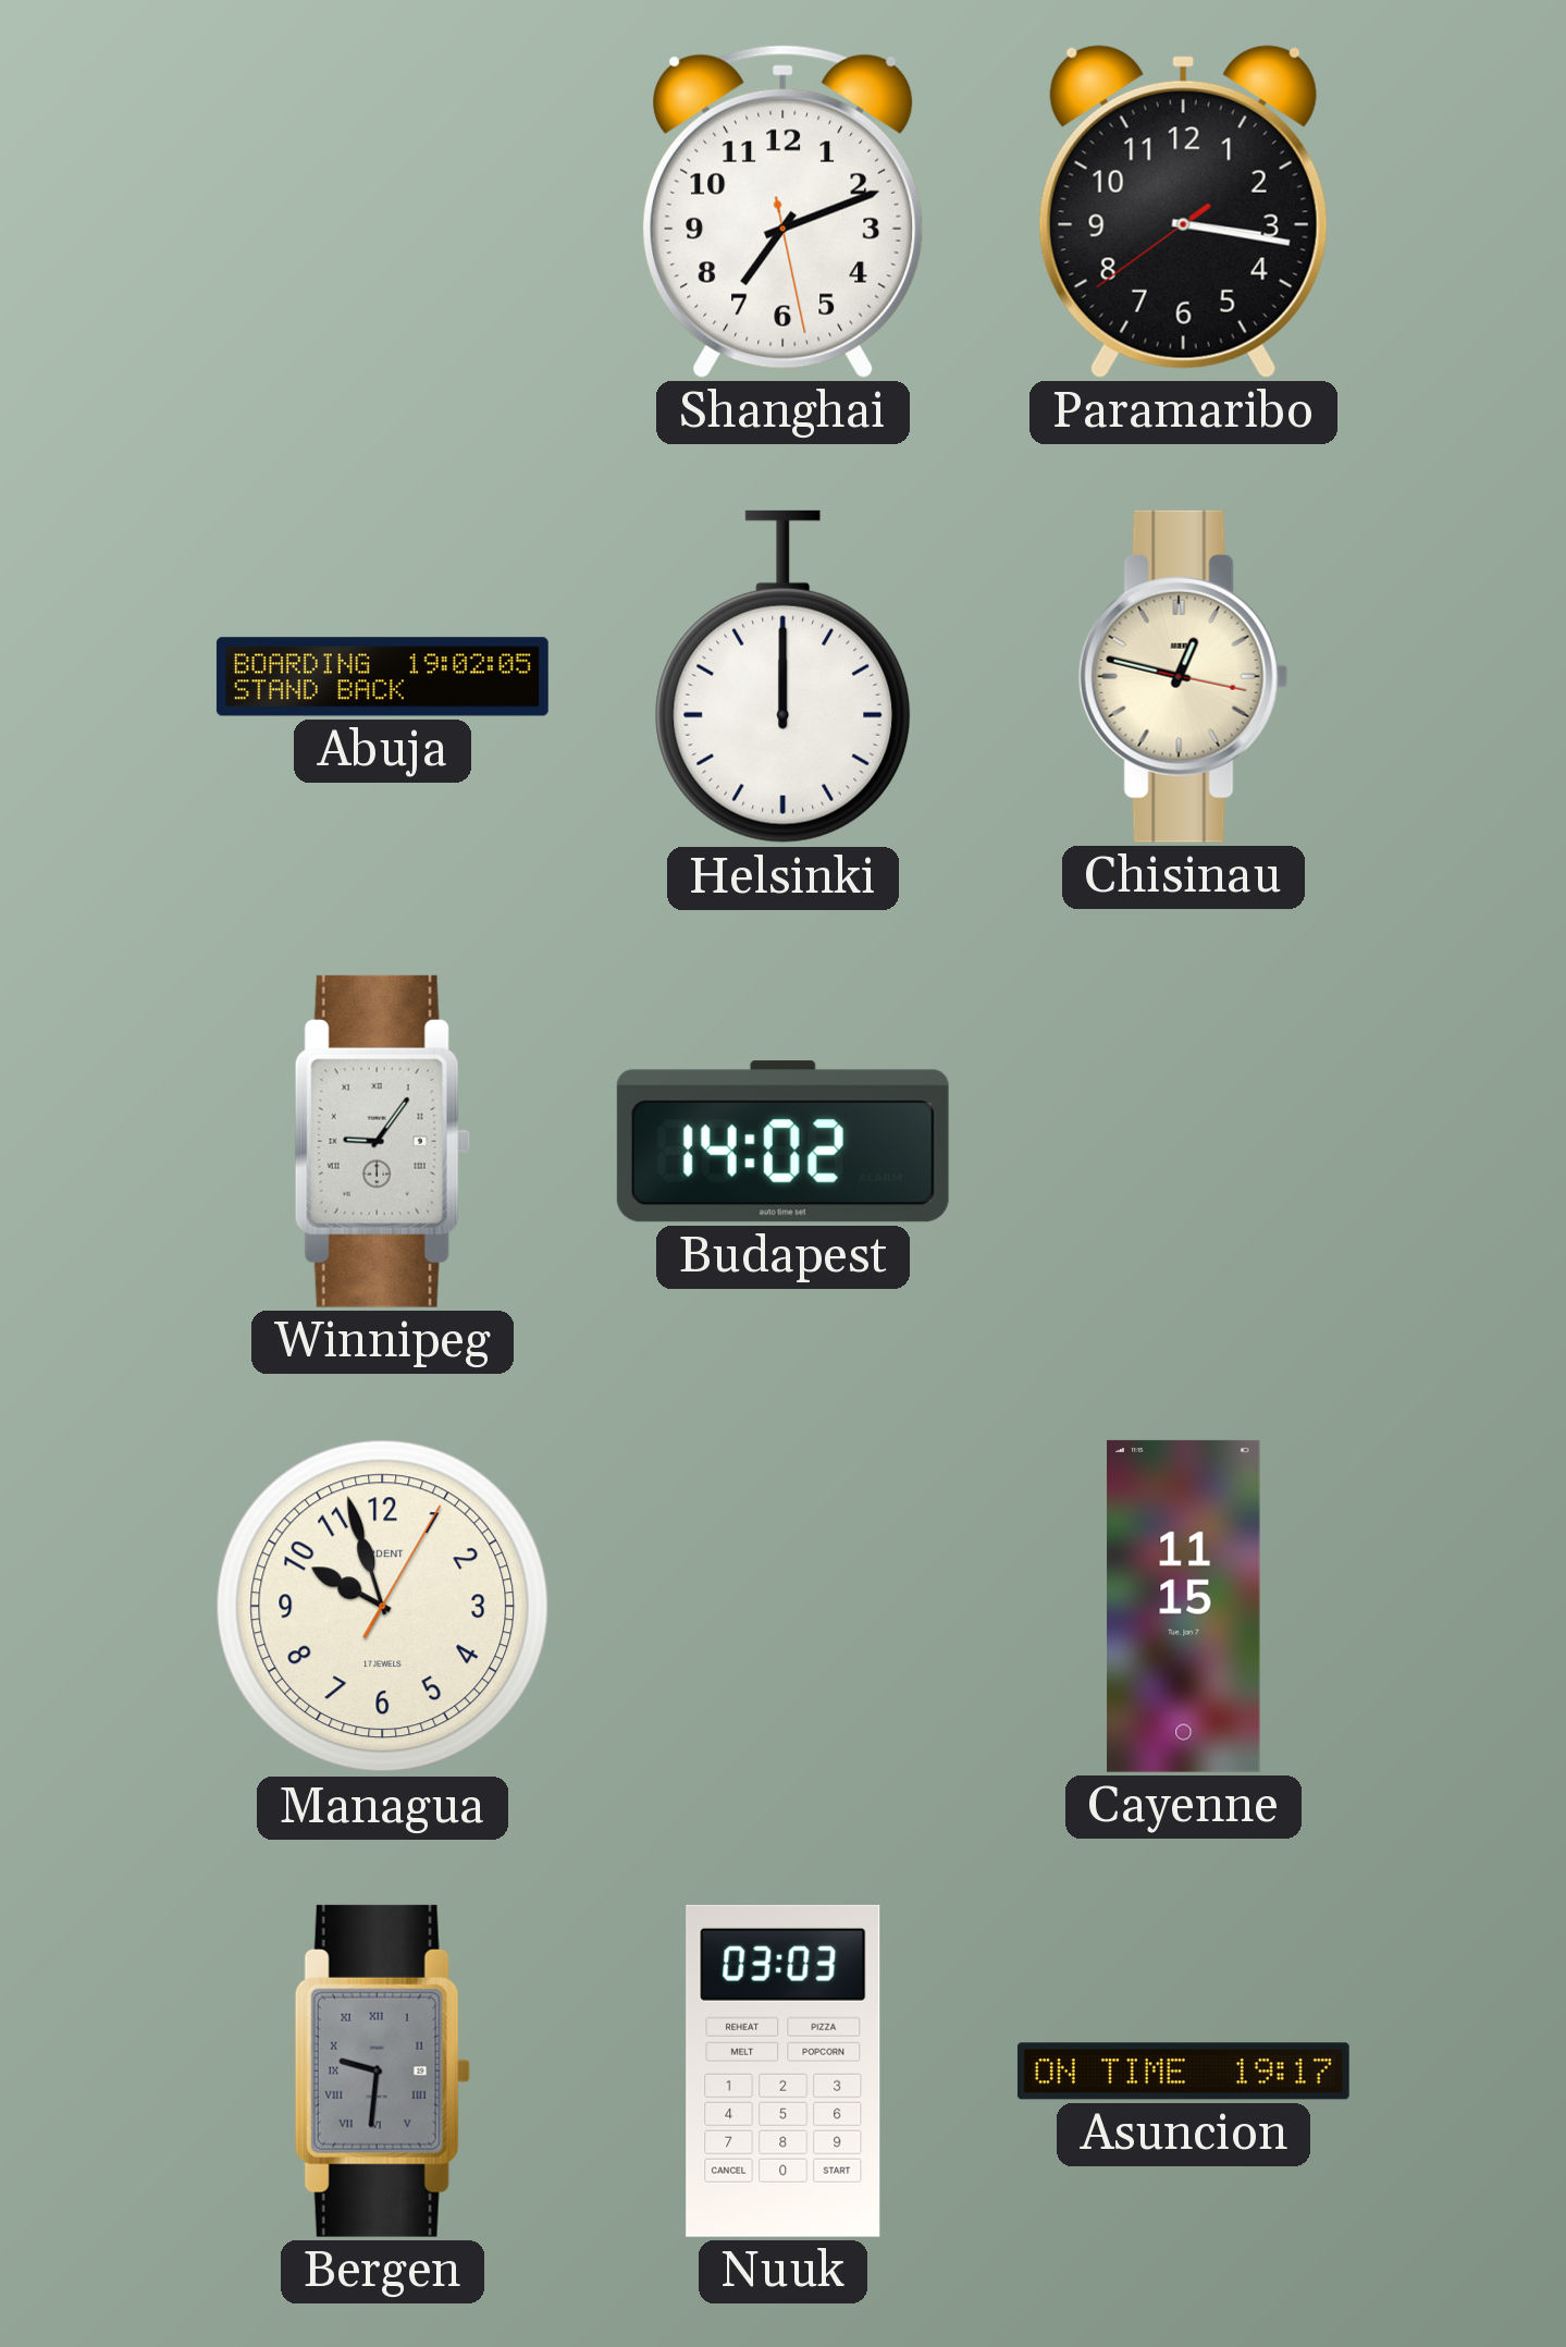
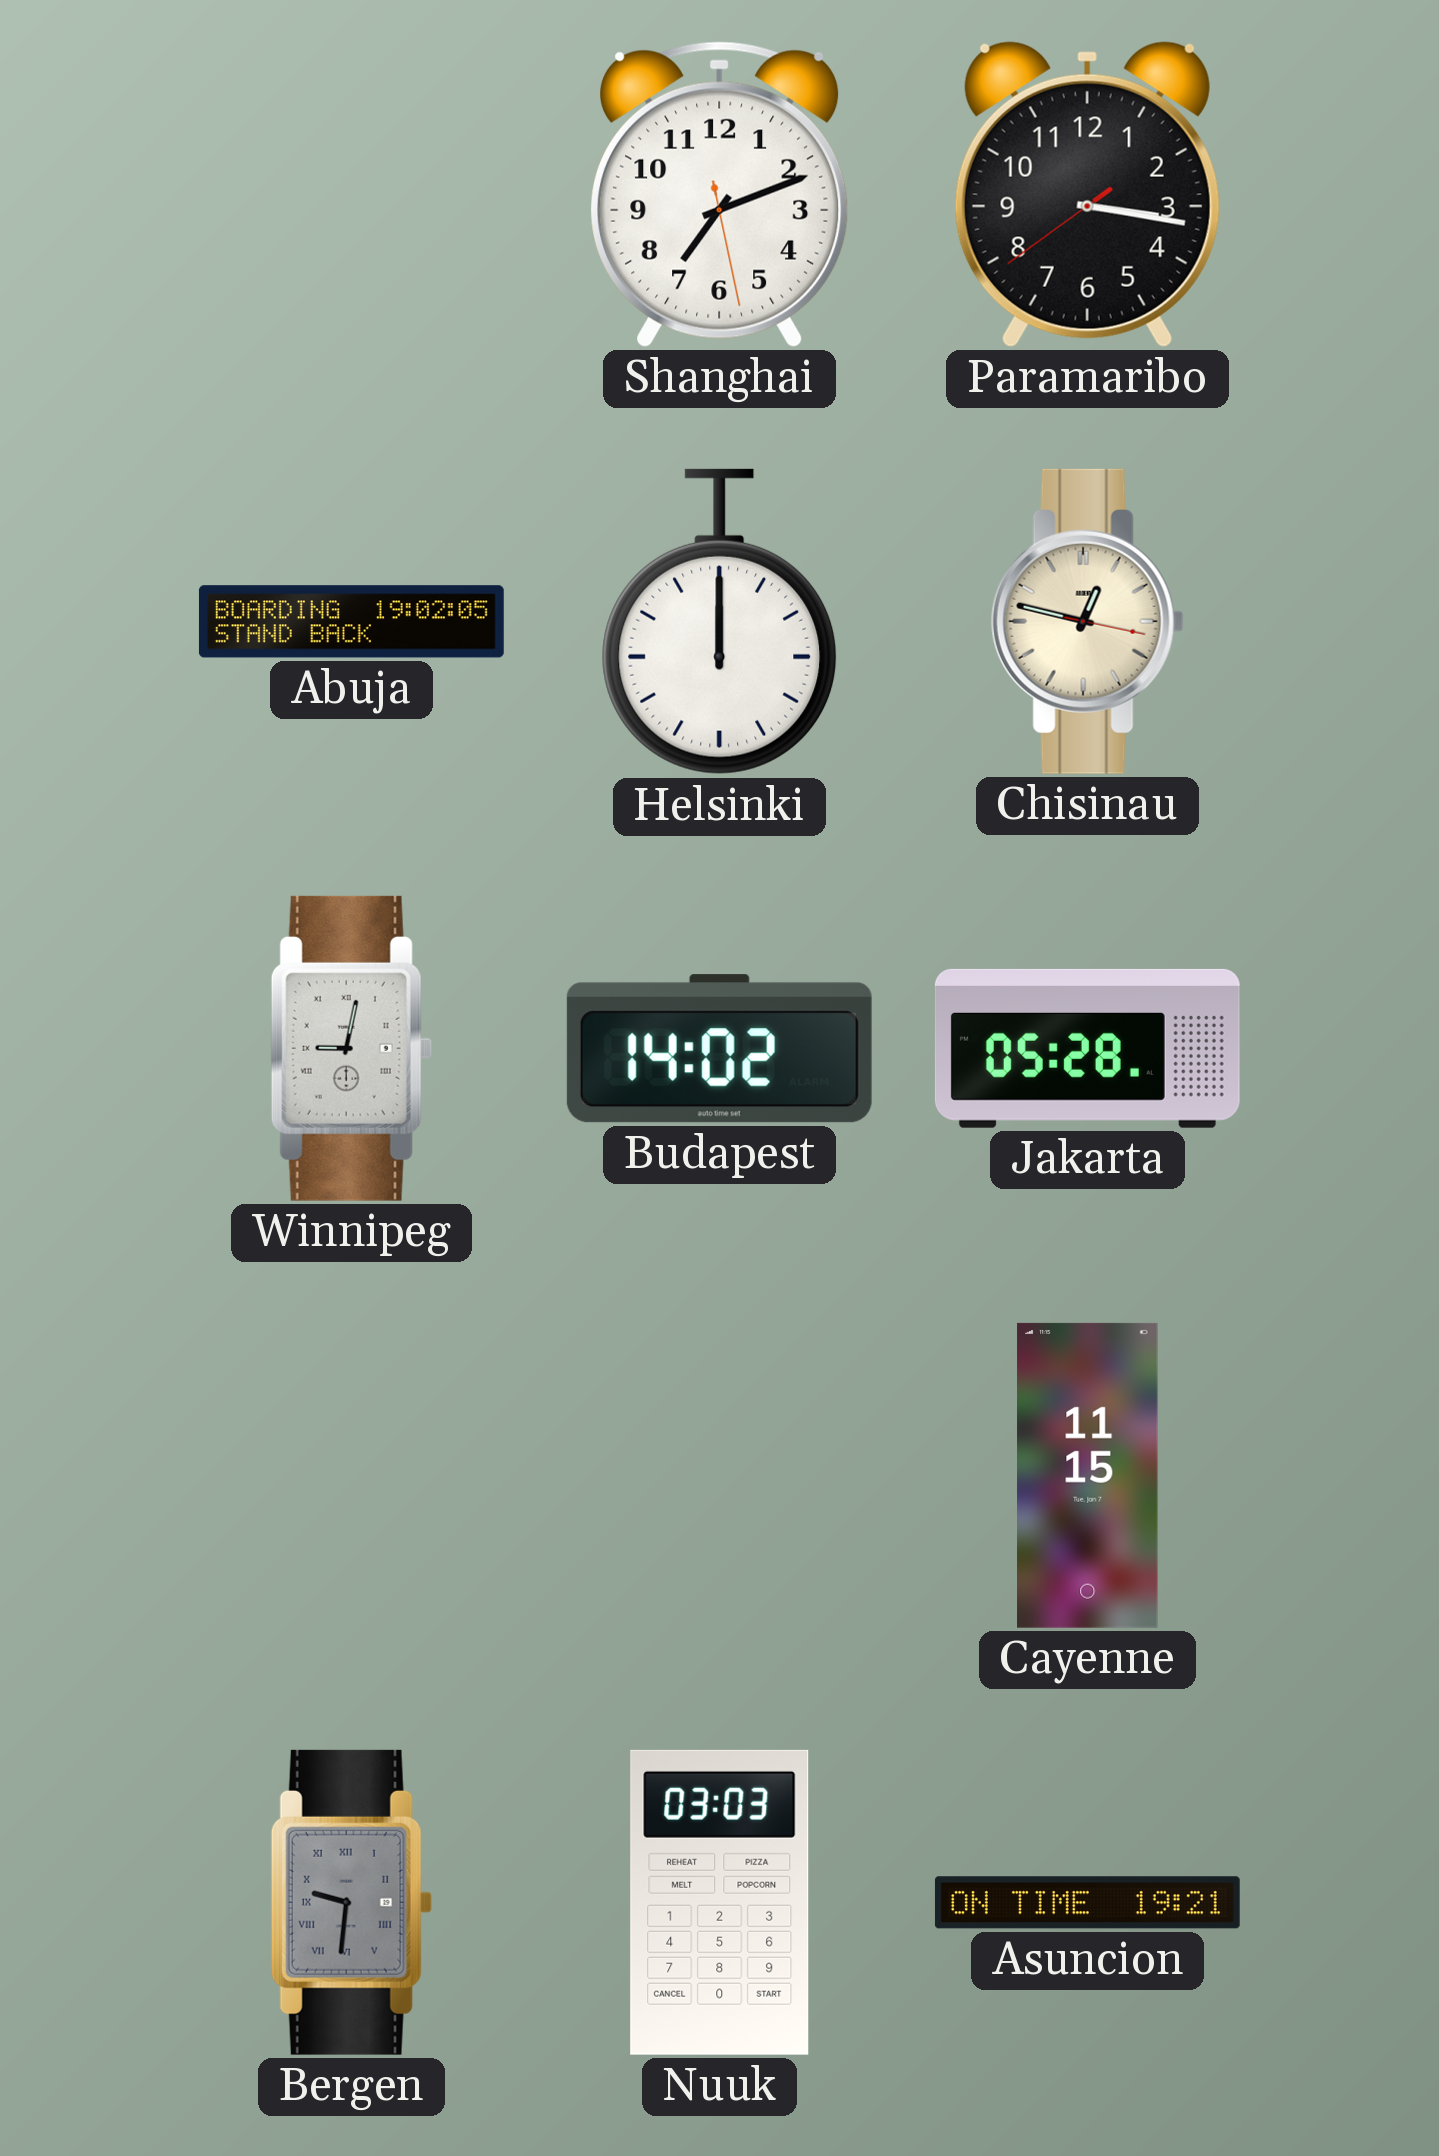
Winnipeg: 9:06 -> 9:02
Jakarta: none -> 05:28
Managua: 9:57 -> none
Asuncion: 19:17 -> 19:21
